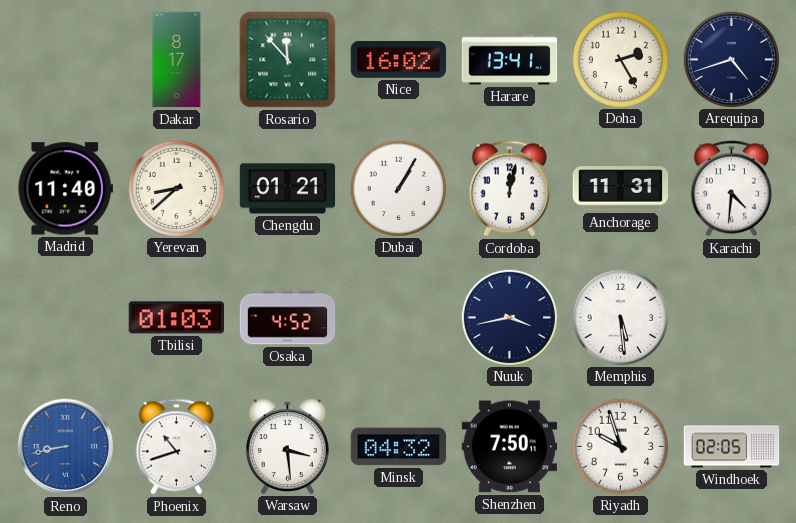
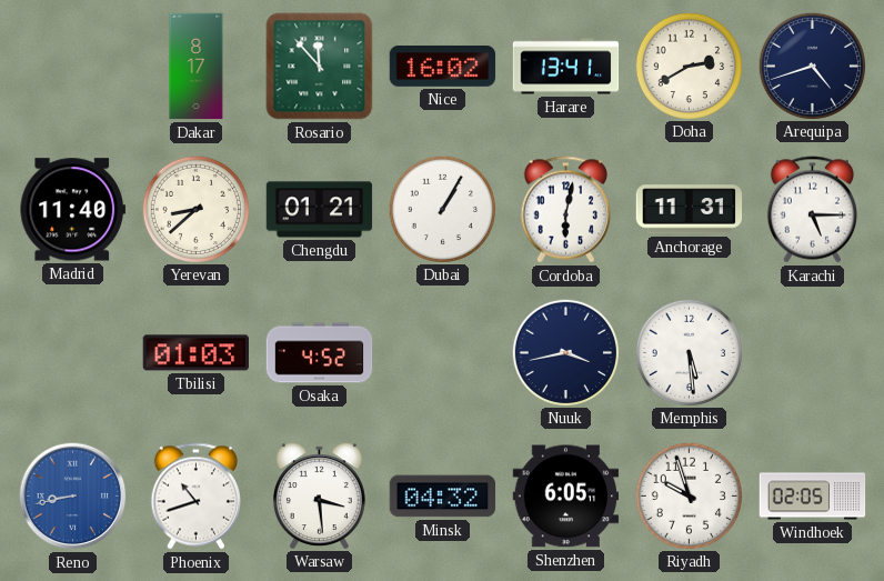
Doha: 2:25 -> 2:40
Cordoba: 12:02 -> 6:02
Karachi: 4:31 -> 5:15
Shenzhen: 7:50 -> 6:05
